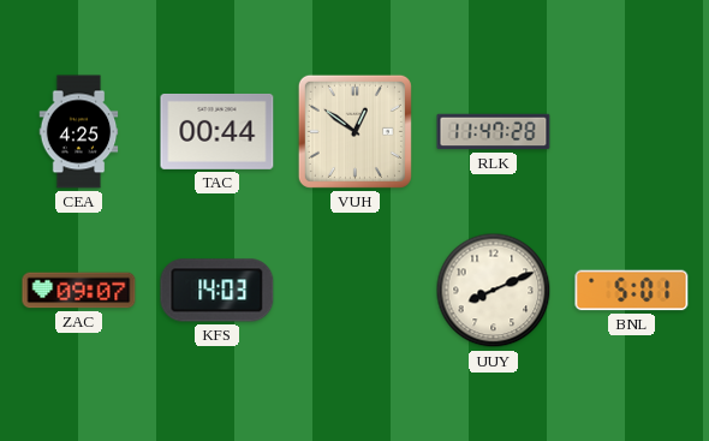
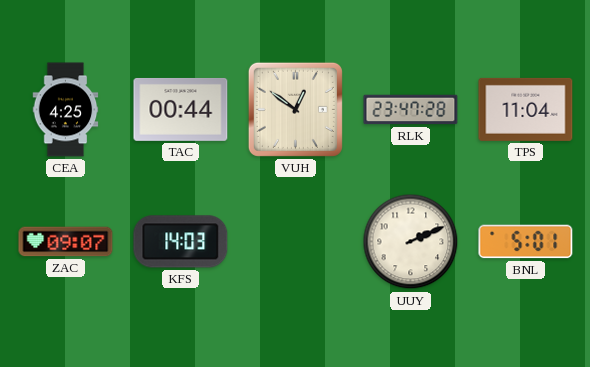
RLK: 11:47 -> 23:47
TPS: none -> 11:04
UUY: 8:11 -> 2:11
